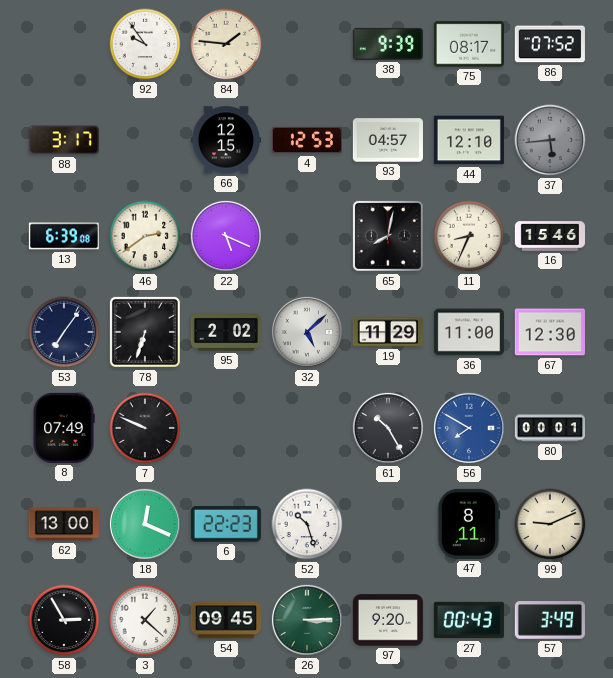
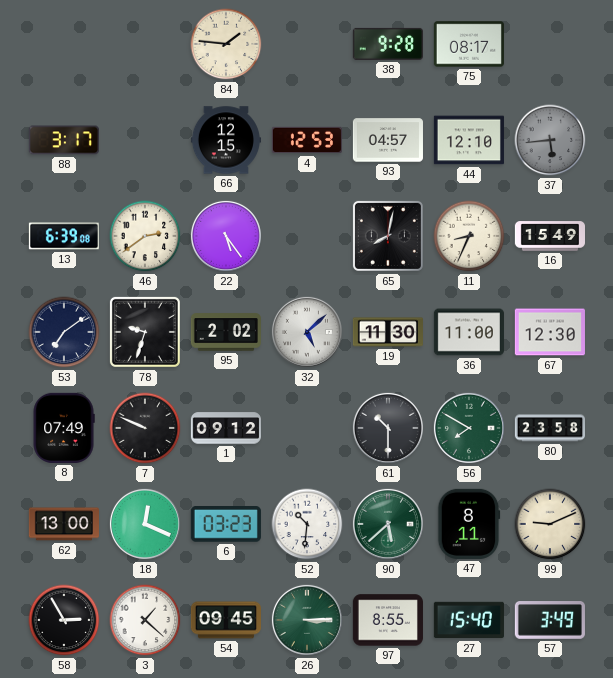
92: 9:54 -> none
38: 9:39 -> 9:28
86: 07:52 -> none
22: 5:19 -> 5:24
16: 15:46 -> 15:49
53: 7:06 -> 7:09
78: 6:33 -> 9:33
19: 11:29 -> 11:30
1: none -> 09:12
61: 10:25 -> 10:30
56 dial: blue -> green
80: 00:01 -> 23:58
6: 22:23 -> 03:23
52: 10:27 -> 10:31
90: none -> 5:38
97: 9:20 -> 8:55
27: 00:43 -> 15:40
